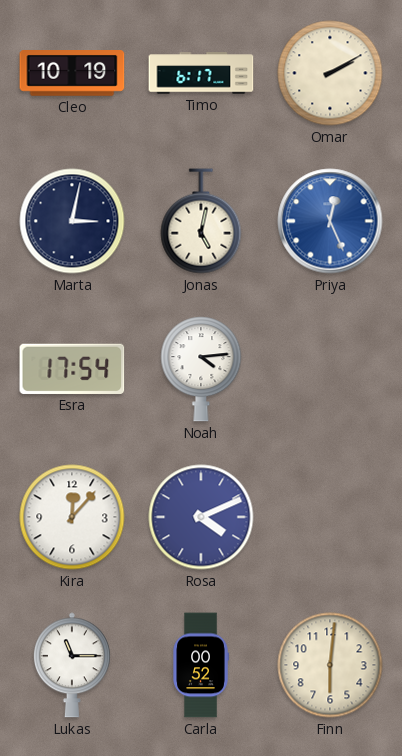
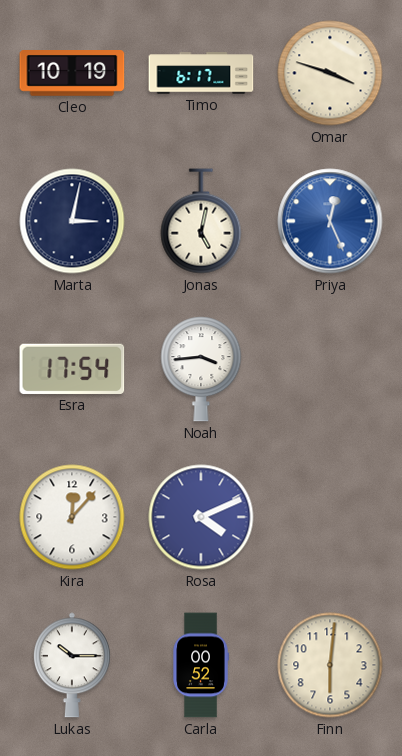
Omar: 2:10 -> 3:48
Noah: 4:14 -> 3:44
Lukas: 11:15 -> 10:15
